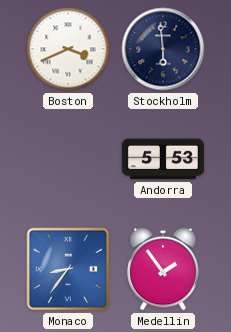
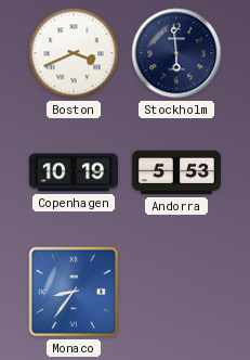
Copenhagen: none -> 10:19
Medellin: 1:54 -> none
